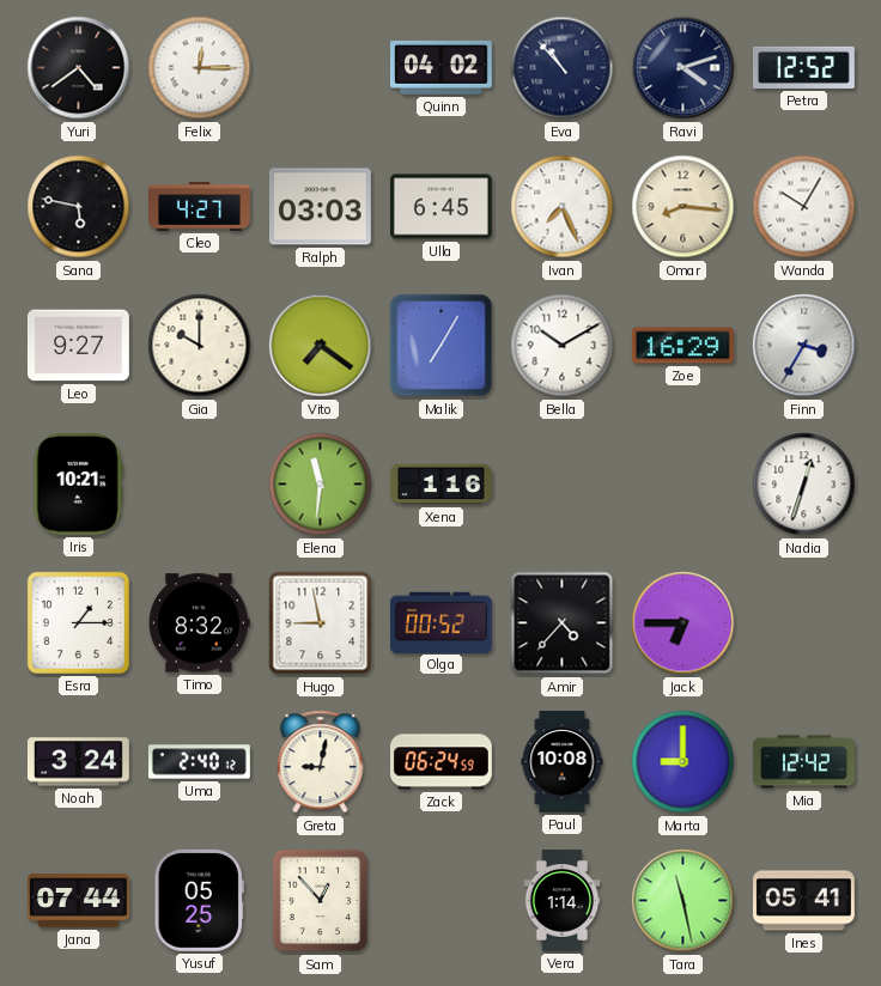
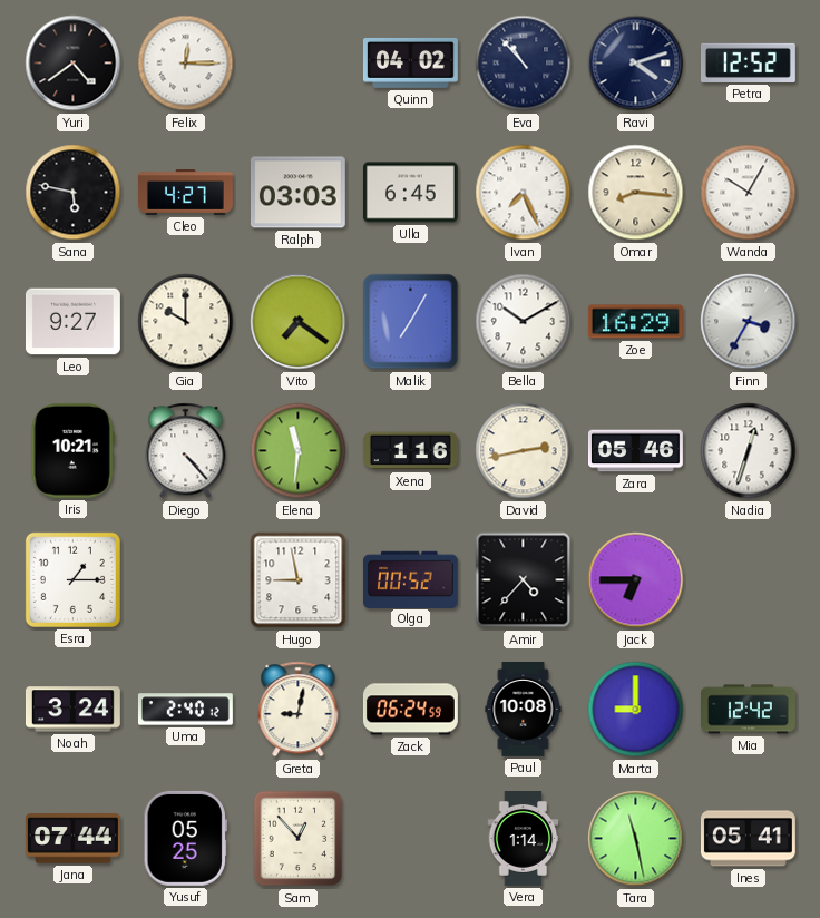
Diego: none -> 4:23
David: none -> 2:43
Zara: none -> 05:46
Timo: 8:32 -> none
